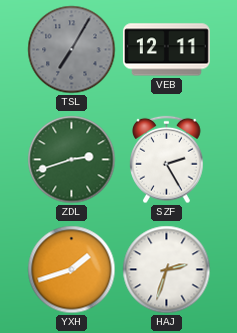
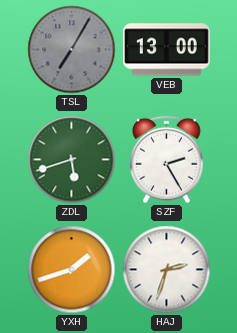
VEB: 12:11 -> 13:00
ZDL: 2:42 -> 5:42
